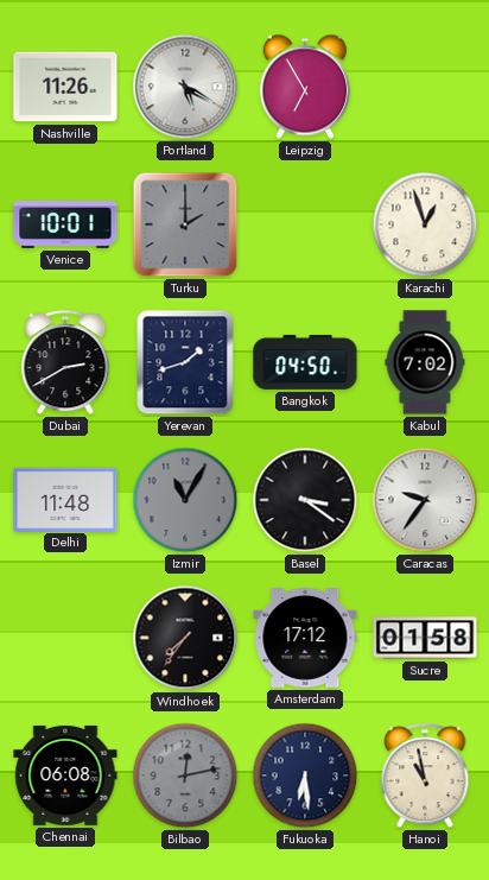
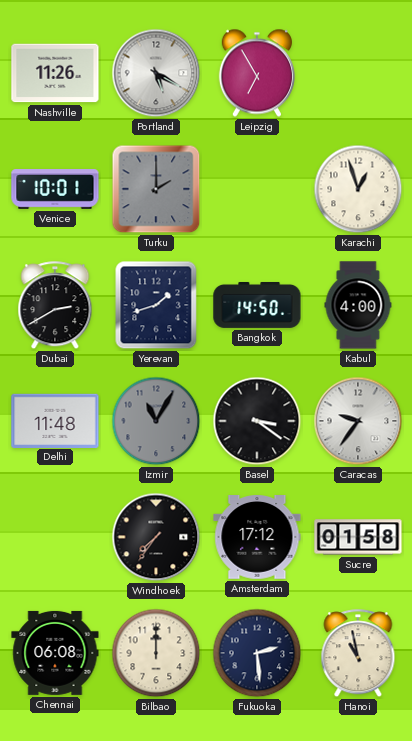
Bangkok: 04:50 -> 14:50
Kabul: 7:02 -> 4:00
Bilbao: 12:13 -> 12:00
Bilbao dial: grey -> cream
Fukuoka: 6:29 -> 2:29
